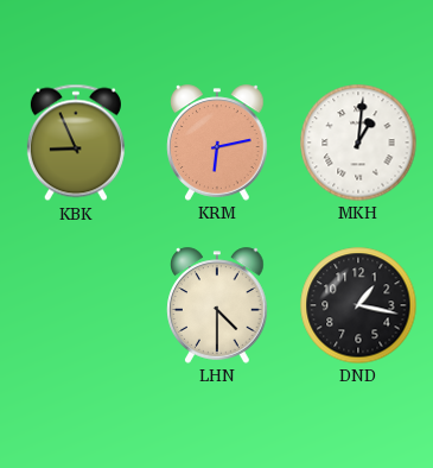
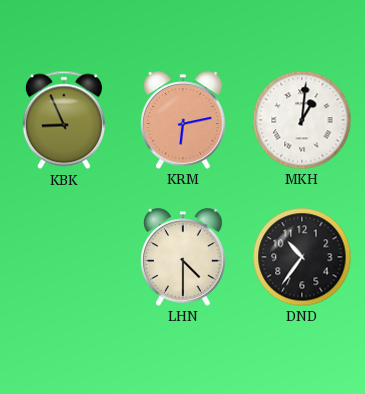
DND: 1:17 -> 10:36
